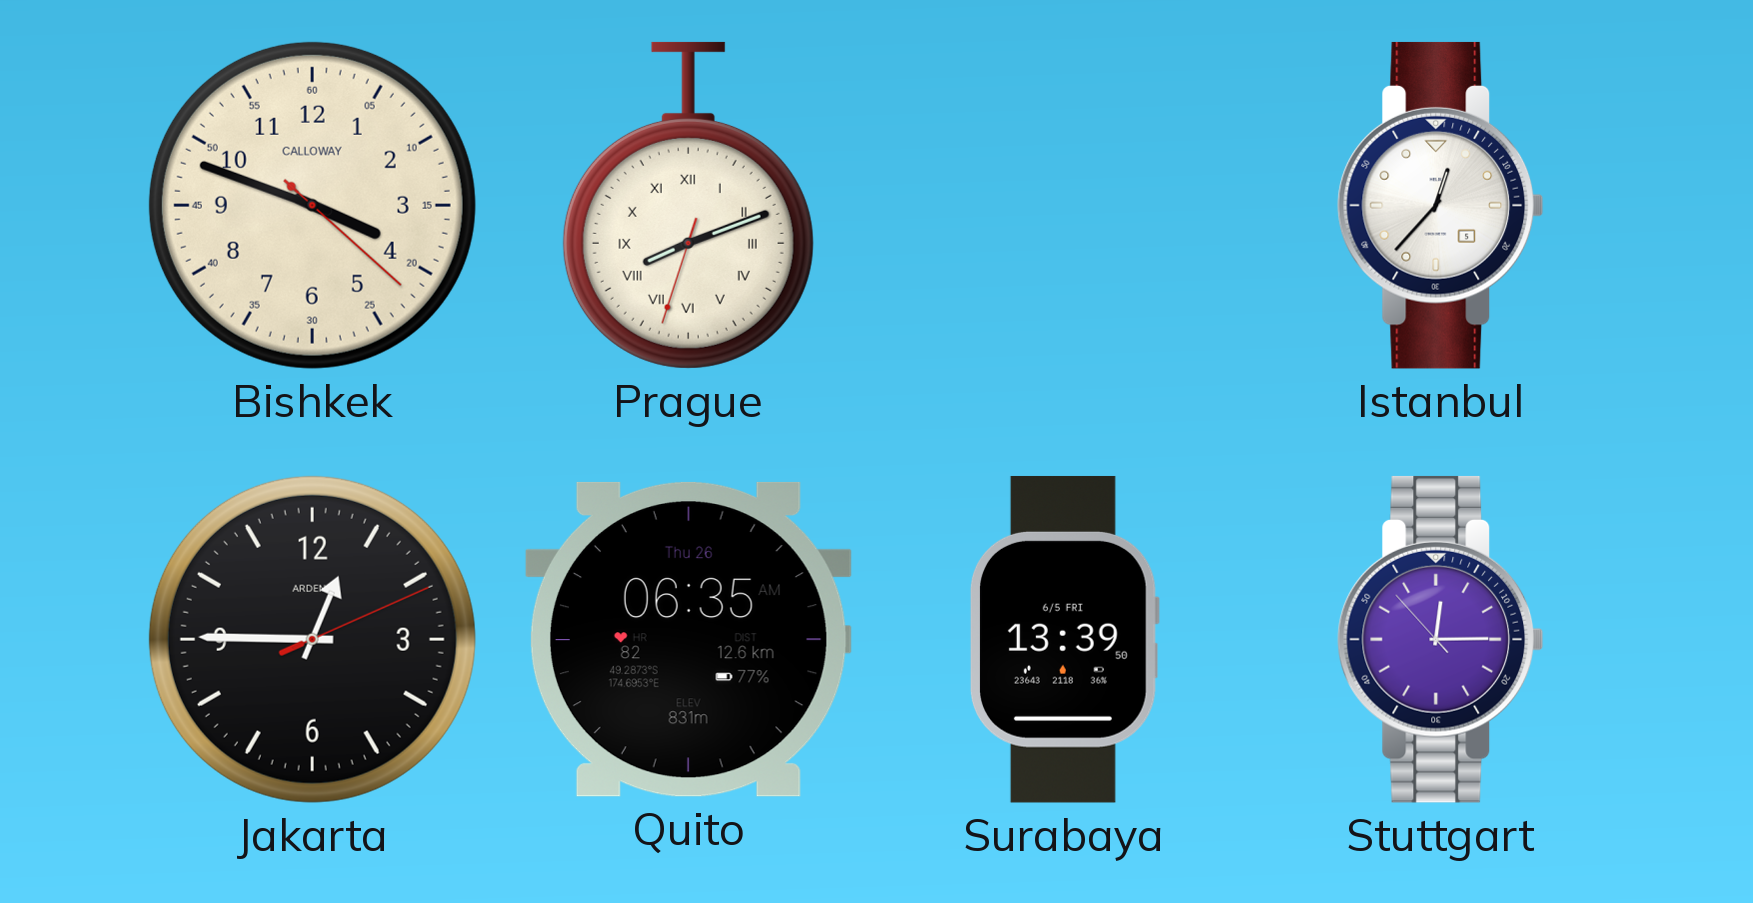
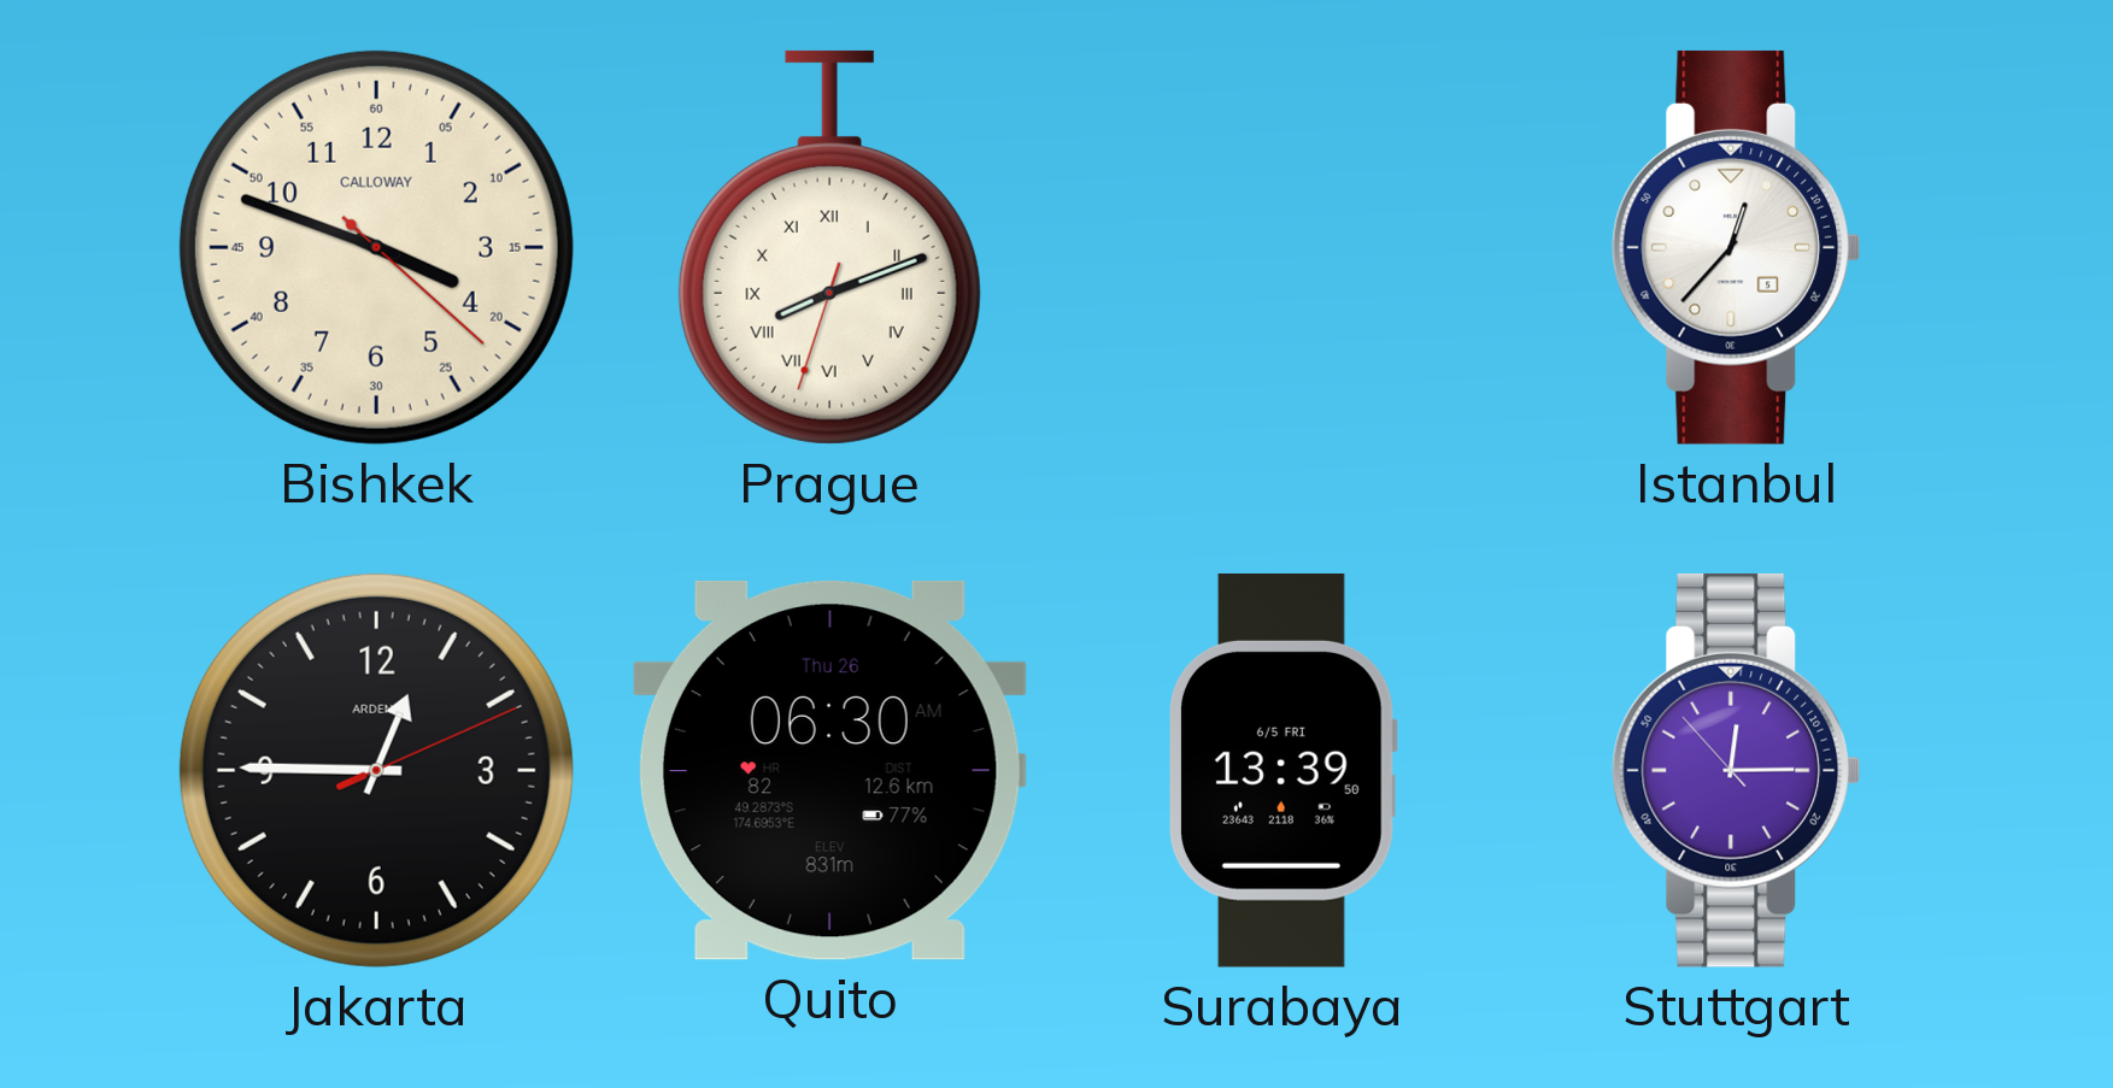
Quito: 06:35 -> 06:30
